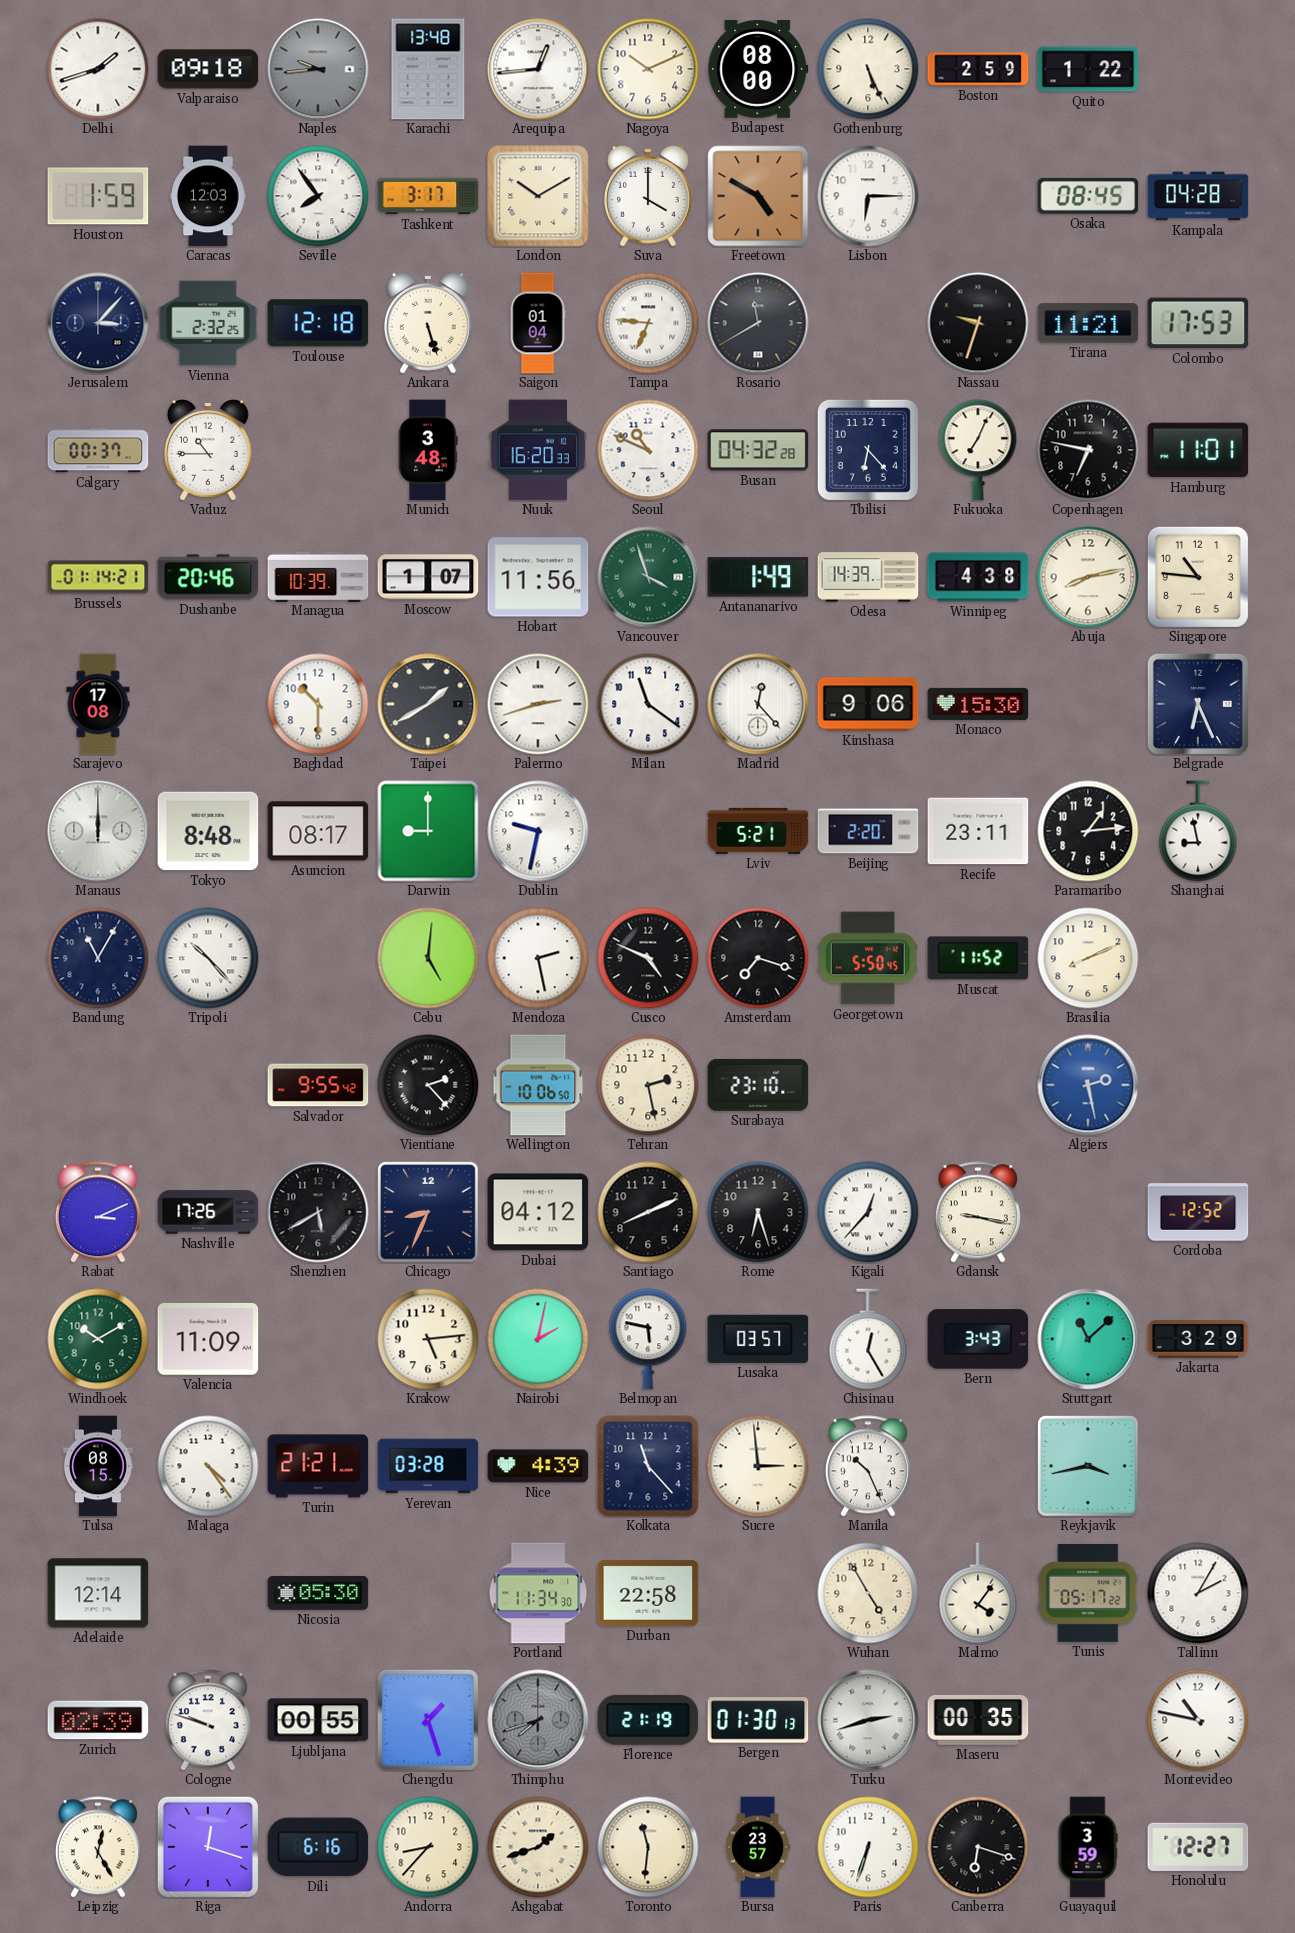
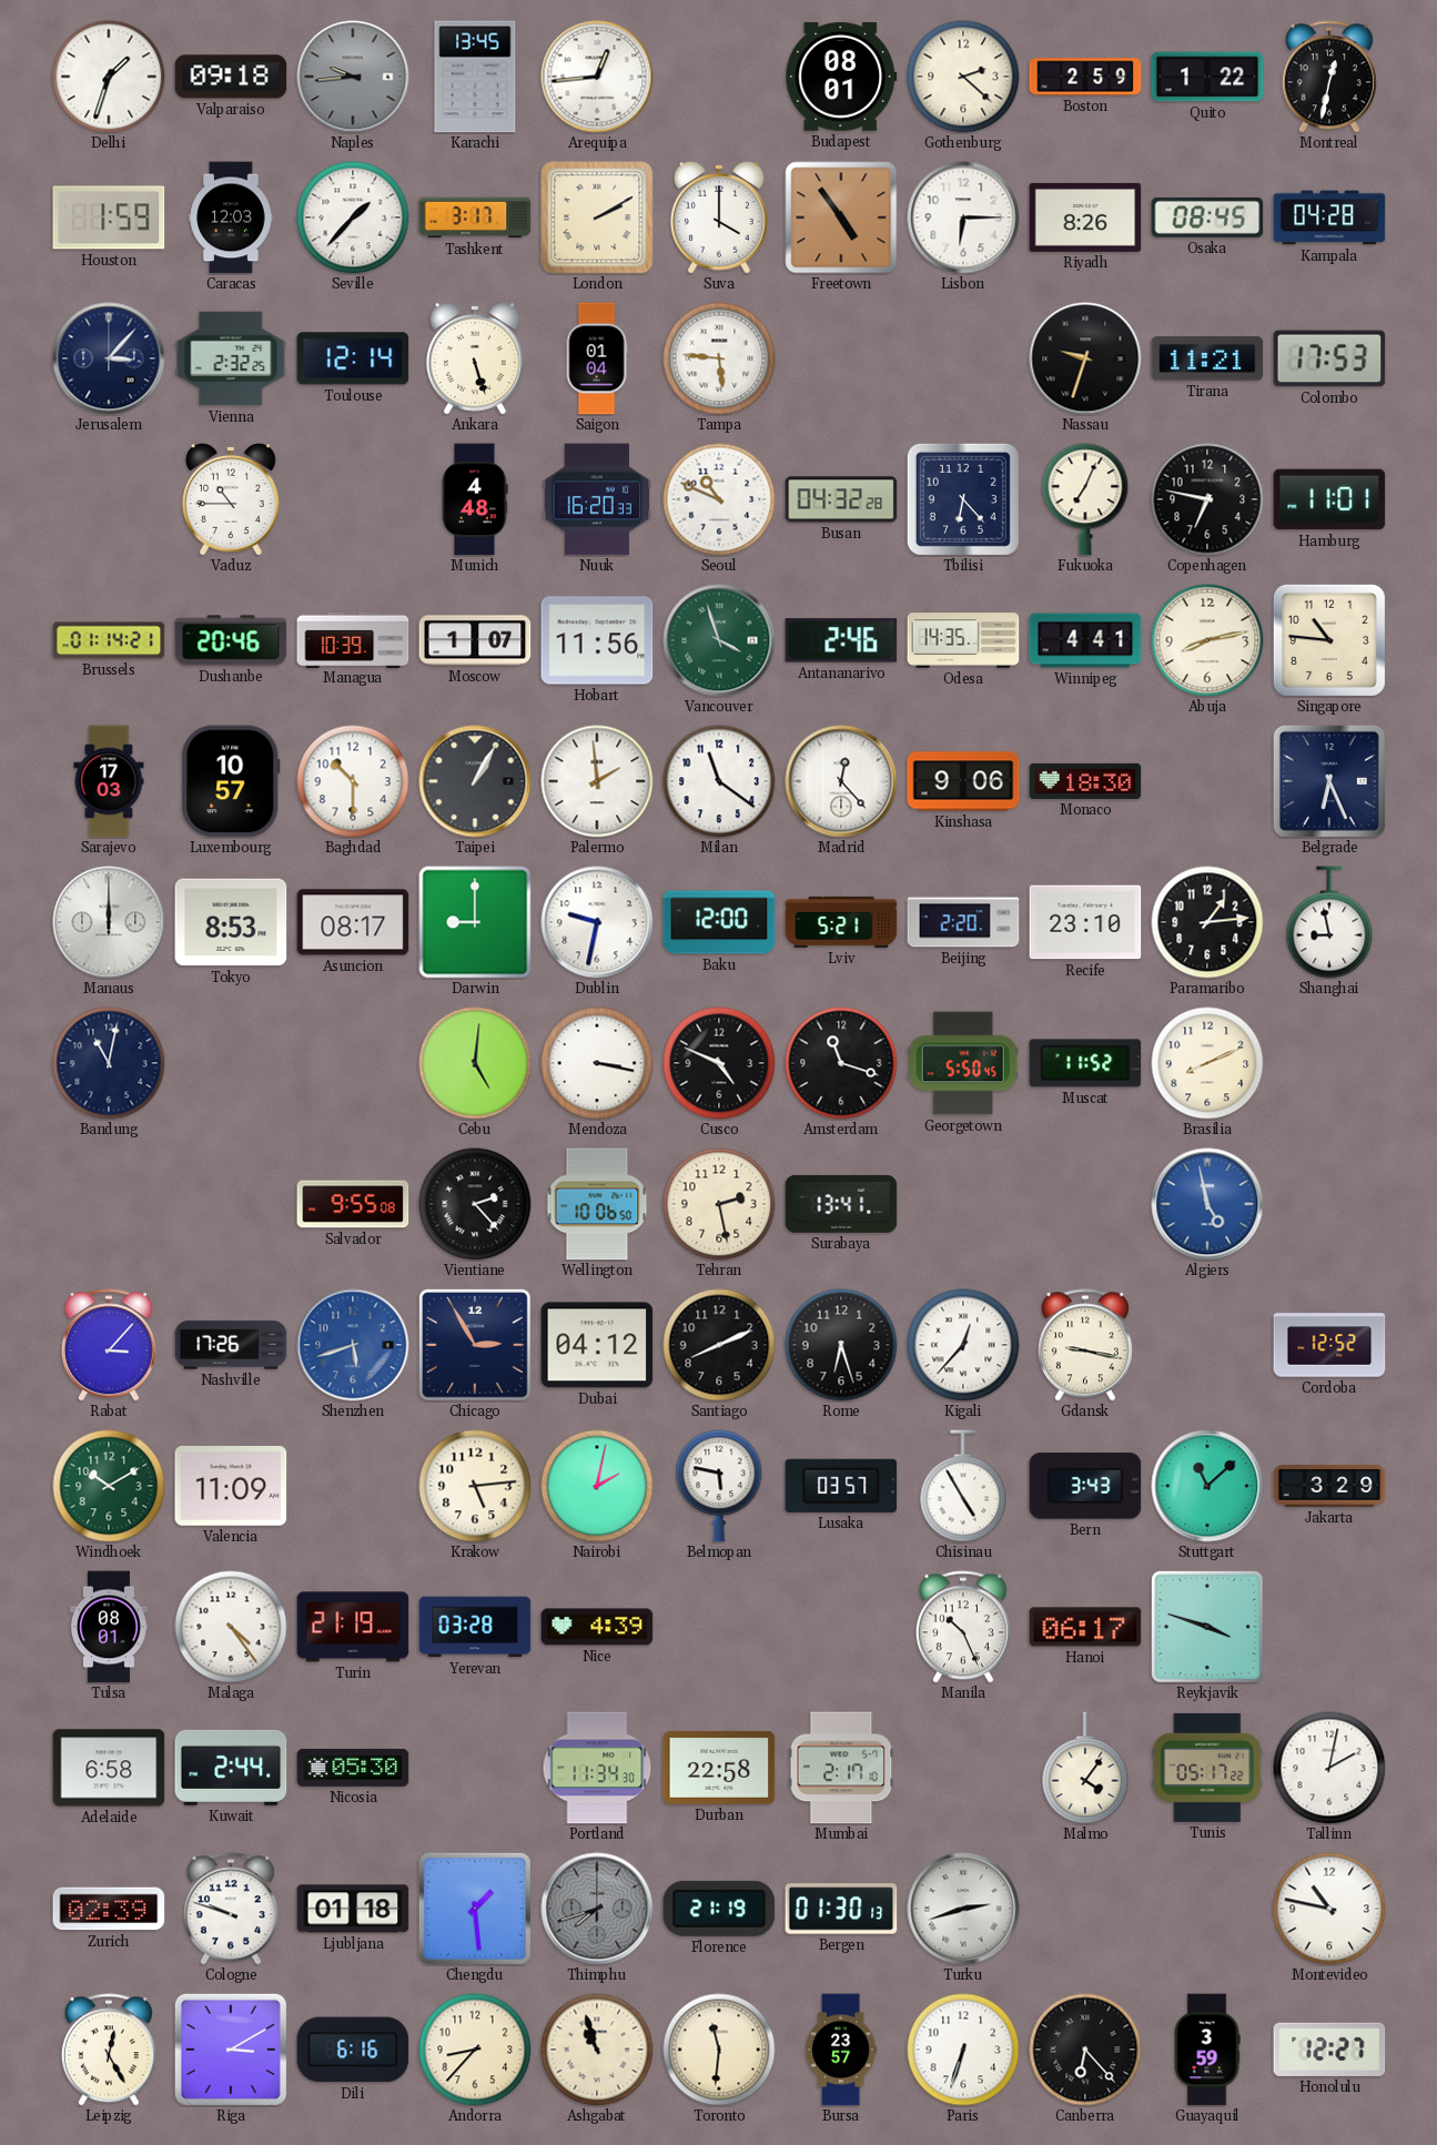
Delhi: 1:42 -> 1:33
Karachi: 13:48 -> 13:45
Nagoya: 10:11 -> none
Budapest: 08:00 -> 08:01
Gothenburg: 5:26 -> 2:22
Montreal: none -> 12:32
Seville: 7:54 -> 1:37
London: 10:10 -> 2:10
Freetown: 4:50 -> 4:54
Riyadh: none -> 8:26
Toulouse: 12:18 -> 12:14
Tampa: 6:46 -> 5:46
Rosario: 11:40 -> none
Calgary: 00:37 -> none
Munich: 3:48 -> 4:48
Antananarivo: 1:49 -> 2:46
Odesa: 14:39 -> 14:35
Winnipeg: 4:38 -> 4:41
Sarajevo: 17:08 -> 17:03
Luxembourg: none -> 10:57
Taipei: 1:40 -> 1:05
Palermo: 2:42 -> 1:59
Monaco: 15:30 -> 18:30
Tokyo: 8:48 -> 8:53
Baku: none -> 12:00
Recife: 23:11 -> 23:10
Bandung: 11:05 -> 11:02
Tripoli: 10:23 -> none
Mendoza: 2:28 -> 3:17
Amsterdam: 7:18 -> 11:18
Salvador: 9:55:42 -> 9:55:08
Surabaya: 23:10 -> 13:41
Algiers: 2:28 -> 4:58
Rabat: 3:11 -> 3:07
Shenzhen: 5:40 -> 5:42
Shenzhen dial: black -> blue
Chicago: 8:34 -> 2:55
Chisinau: 12:25 -> 4:55
Tulsa: 08:15 -> 08:01
Turin: 21:21 -> 21:19
Kolkata: 11:23 -> none
Sucre: 2:59 -> none
Hanoi: none -> 06:17
Reykjavik: 3:43 -> 3:48
Adelaide: 12:14 -> 6:58
Kuwait: none -> 2:44
Mumbai: none -> 2:17
Wuhan: 4:55 -> none
Tallinn: 2:05 -> 2:02
Ljubljana: 00:55 -> 01:18
Chengdu: 1:27 -> 1:29
Maseru: 00:35 -> none
Riga: 12:18 -> 3:10
Ashgabat: 1:42 -> 10:57
Canberra: 6:18 -> 6:23
